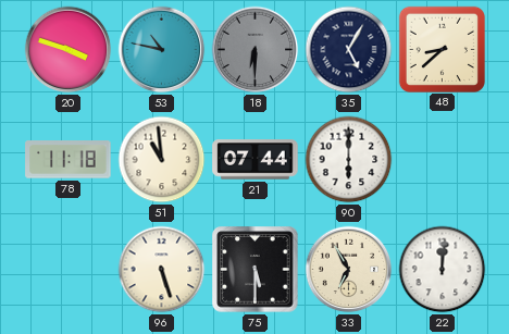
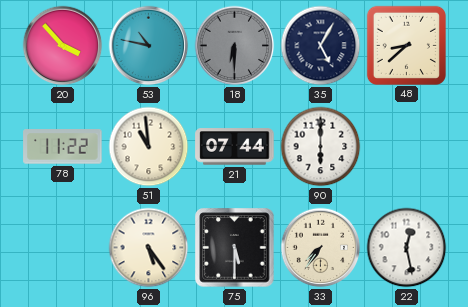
20: 3:48 -> 3:53
78: 11:18 -> 11:22
96: 5:27 -> 5:24
33: 6:55 -> 7:36
22: 12:01 -> 12:28
